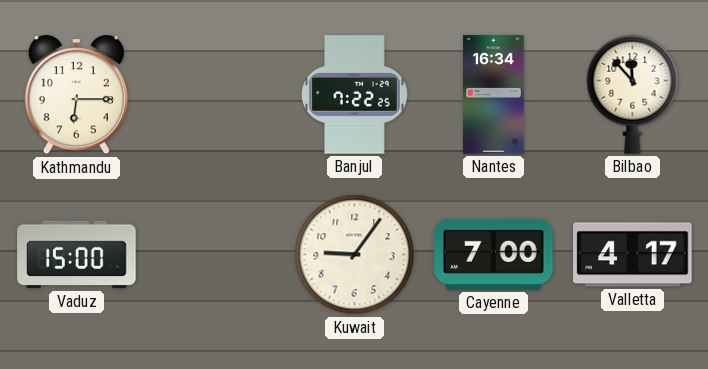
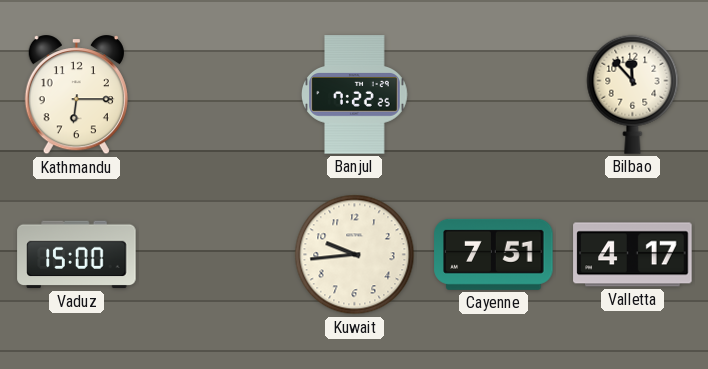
Nantes: 16:34 -> none
Kuwait: 9:06 -> 9:44
Cayenne: 7:00 -> 7:51
